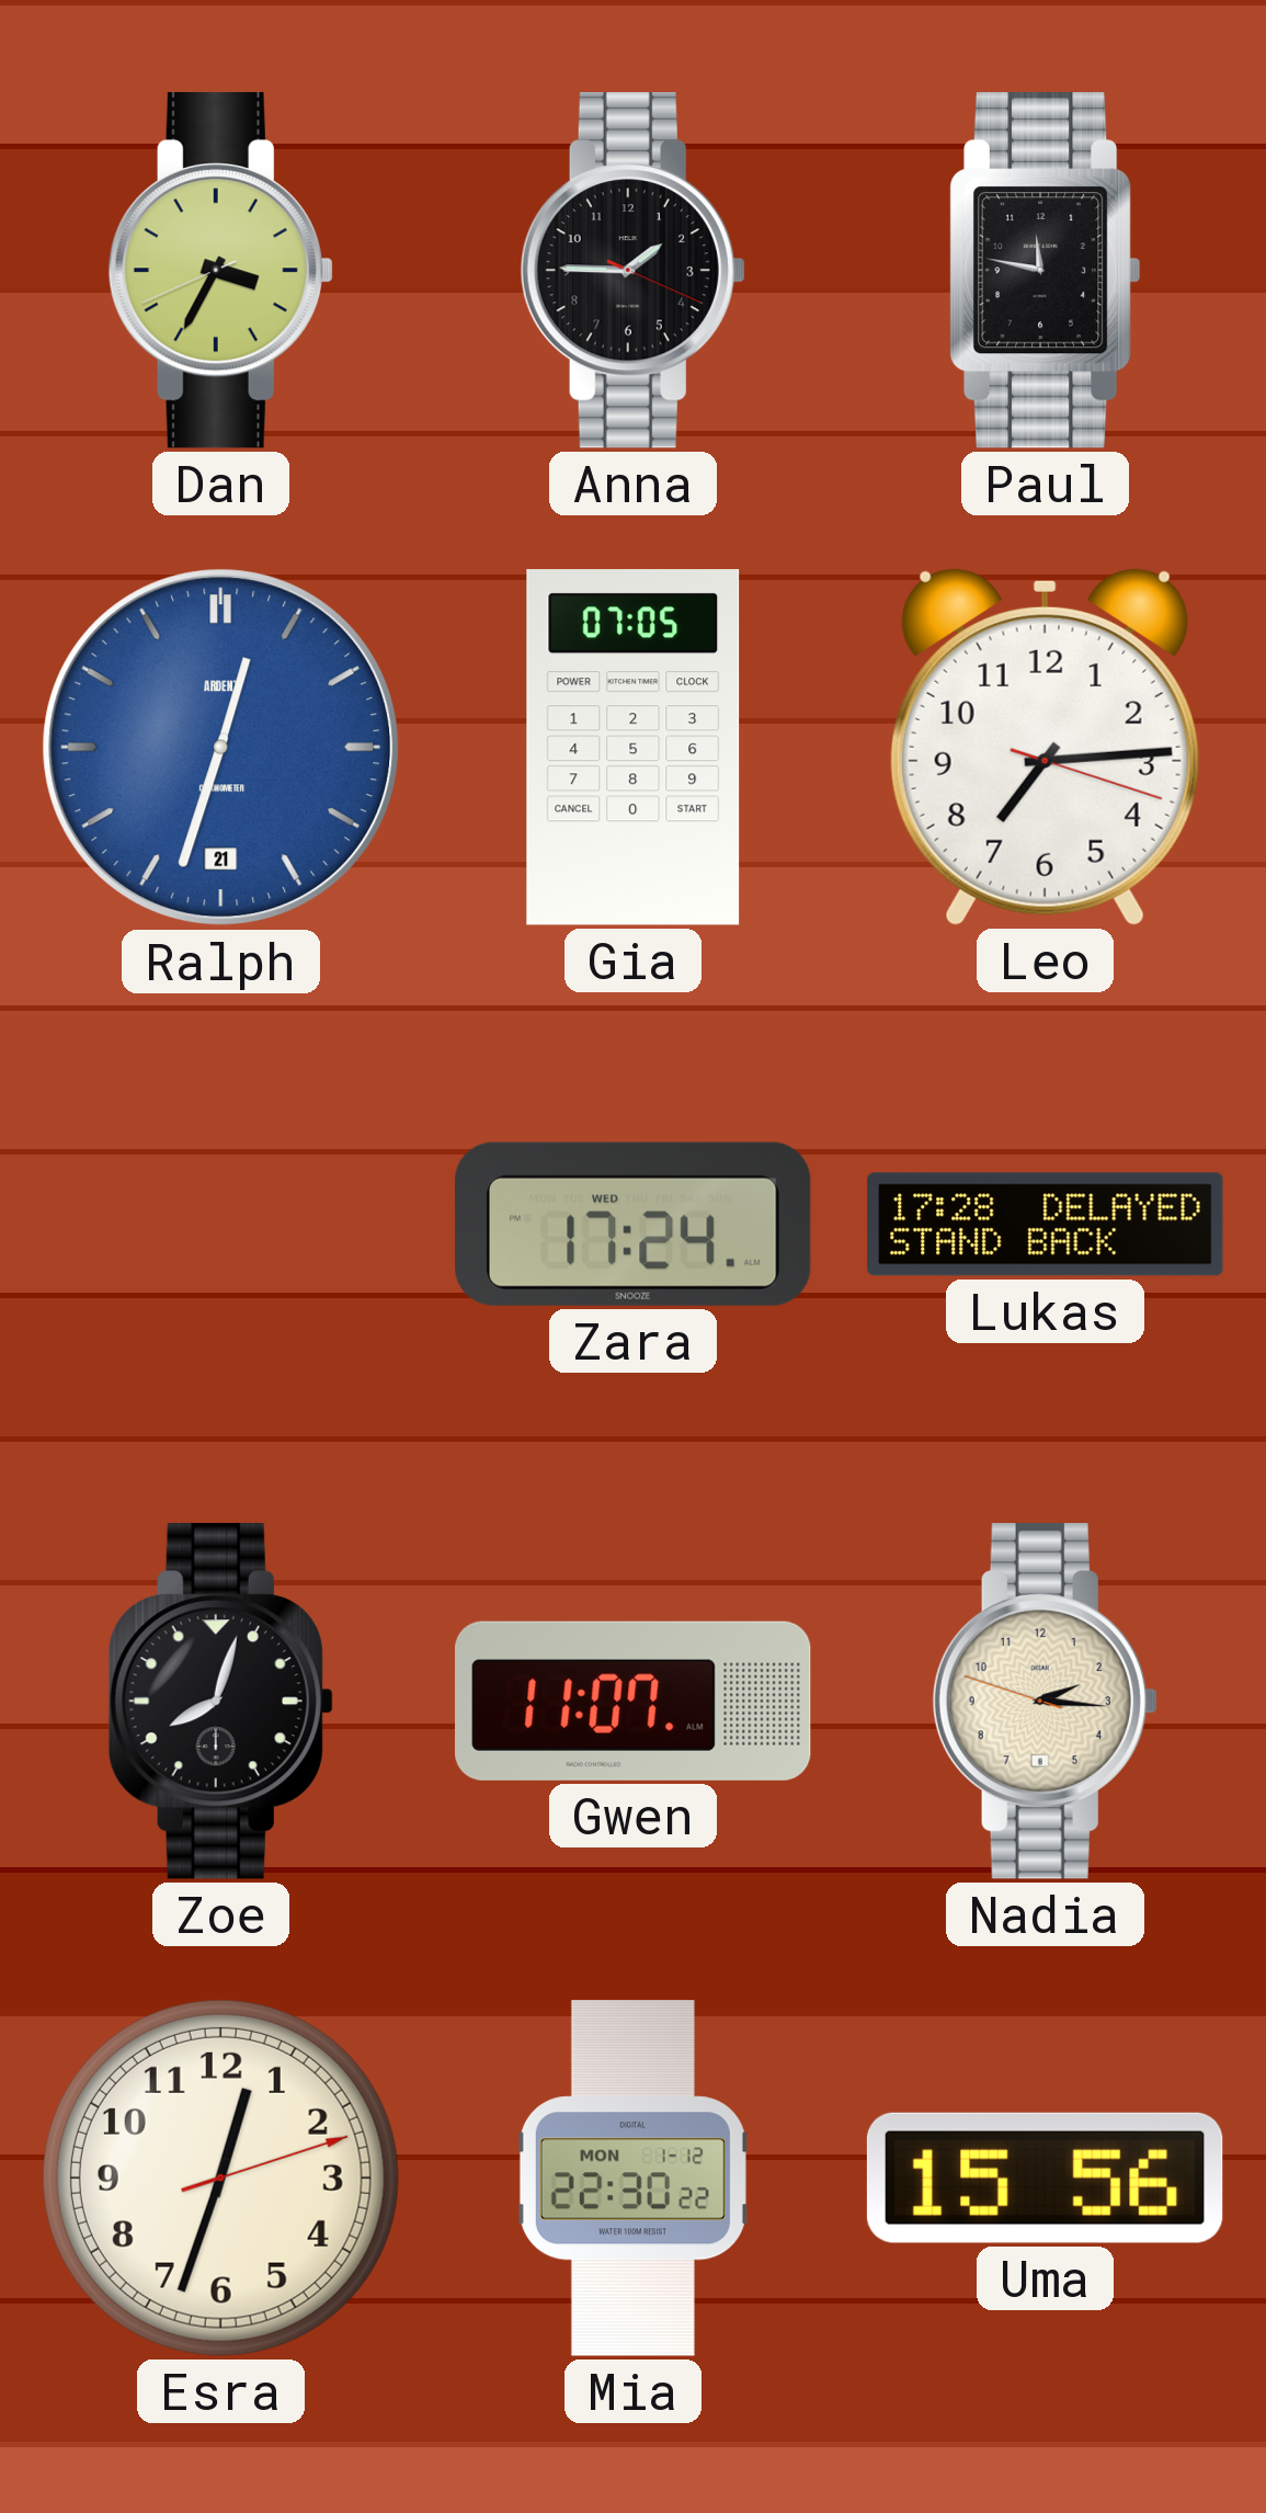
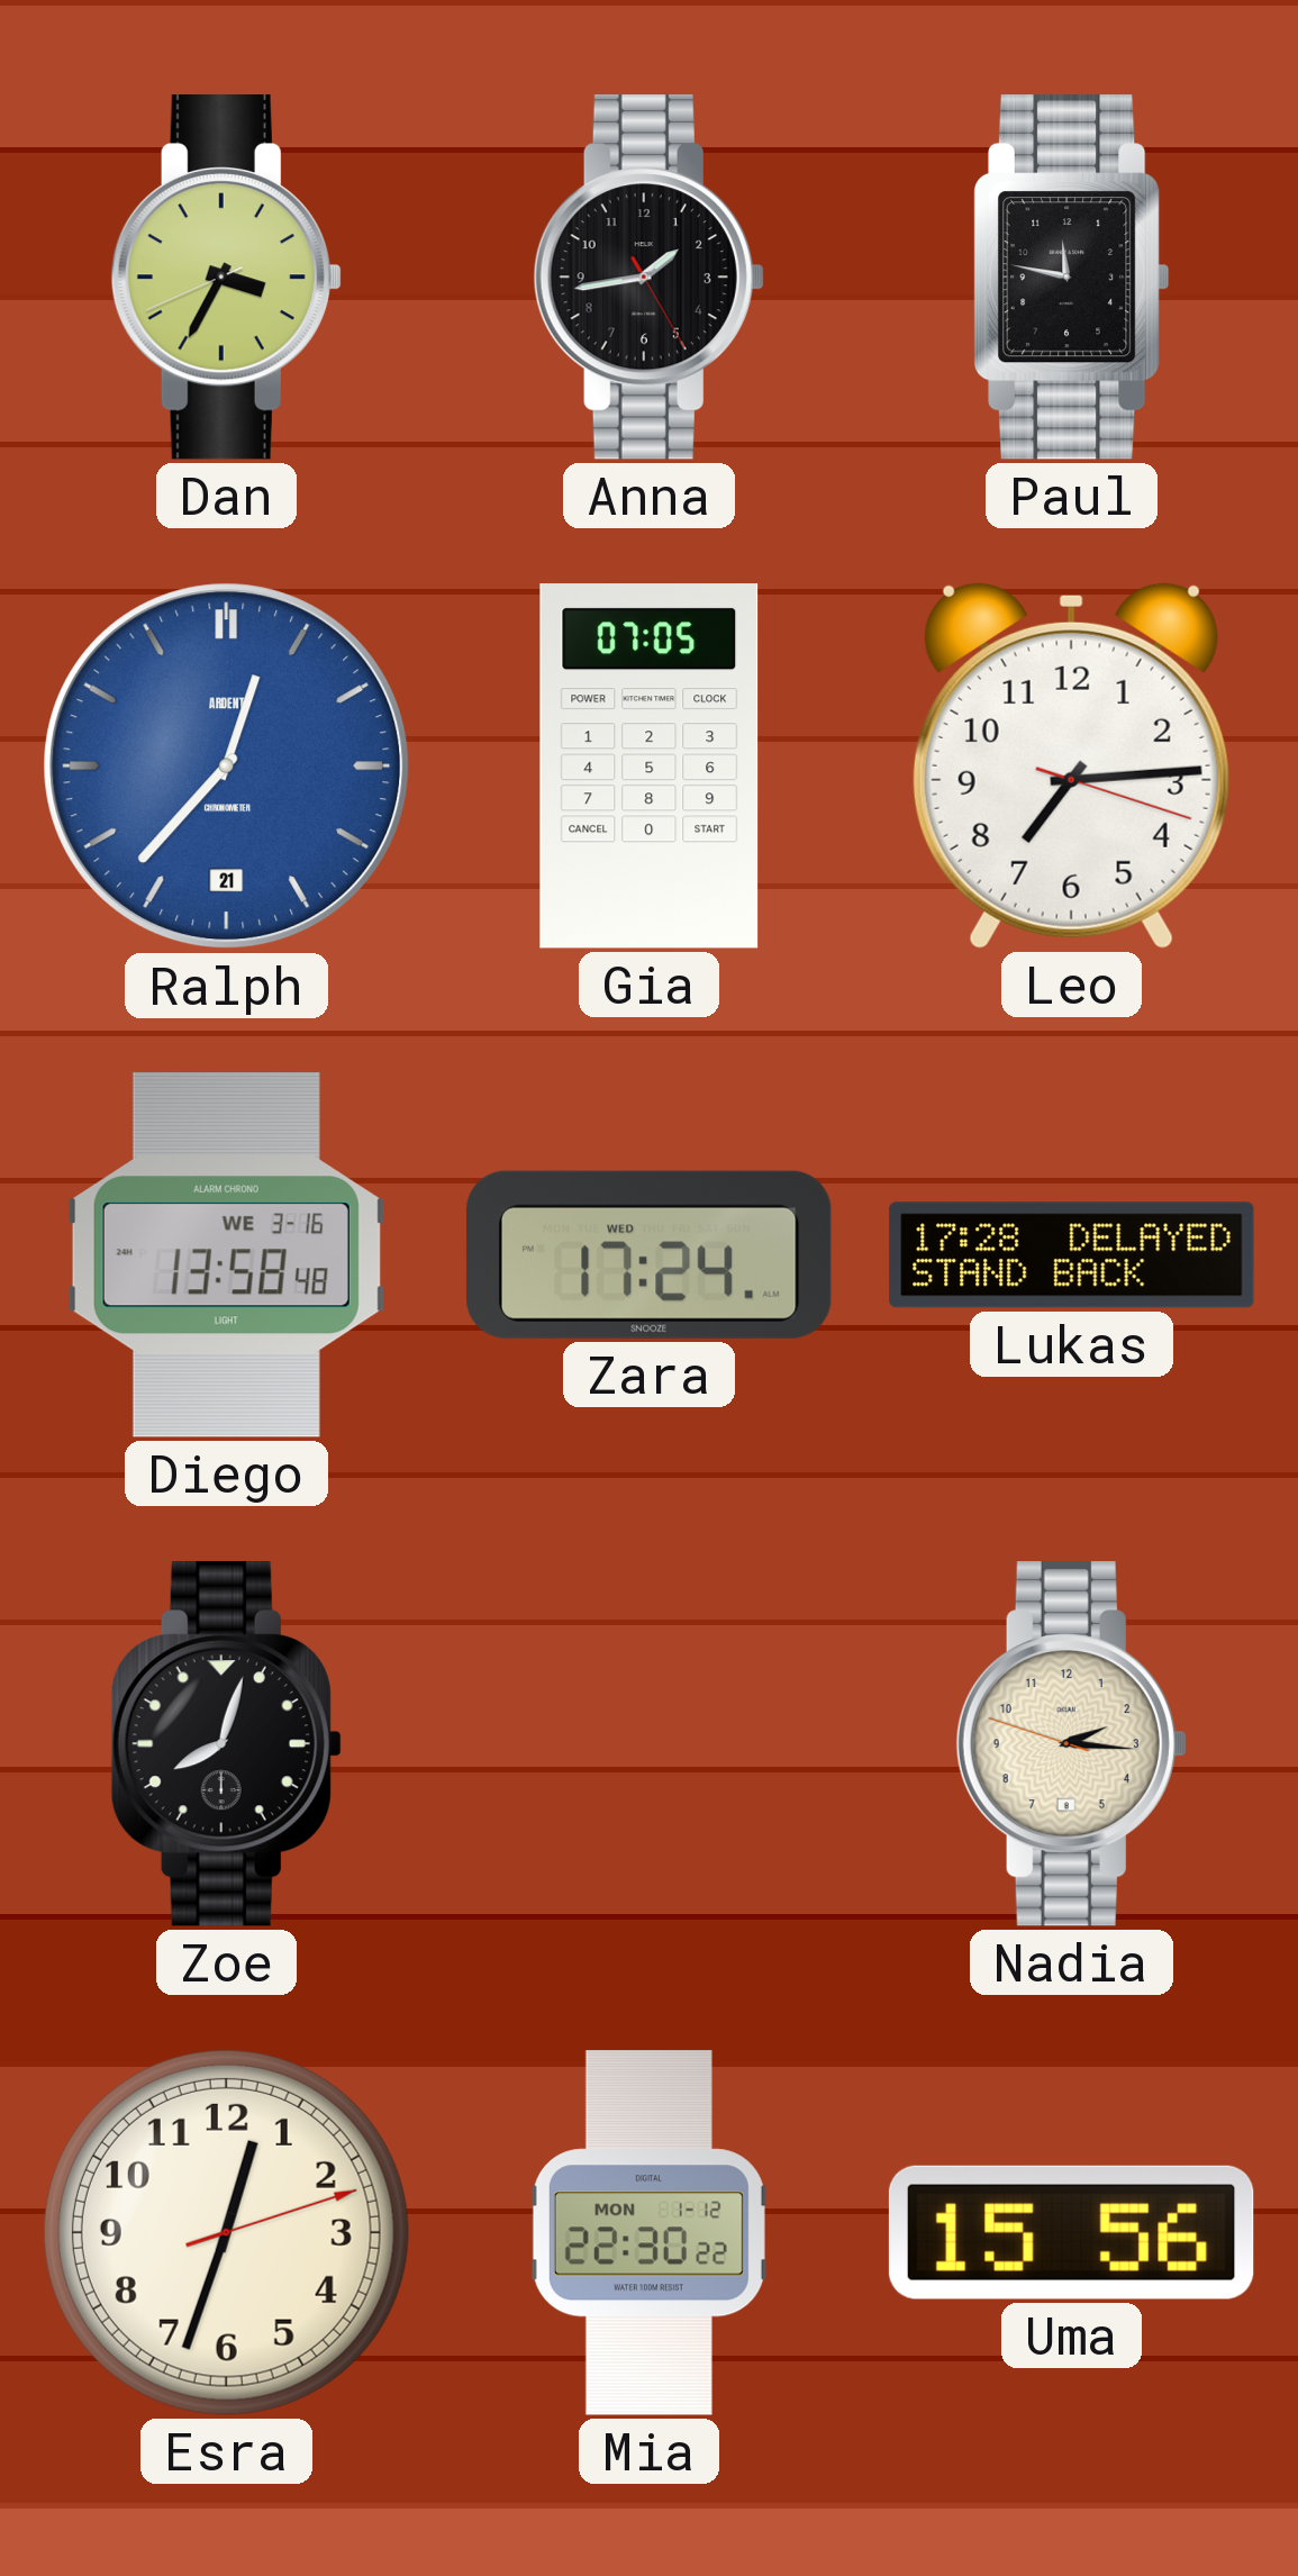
Anna: 1:45 -> 1:43
Ralph: 12:33 -> 12:37
Diego: none -> 13:58
Gwen: 11:07 -> none
